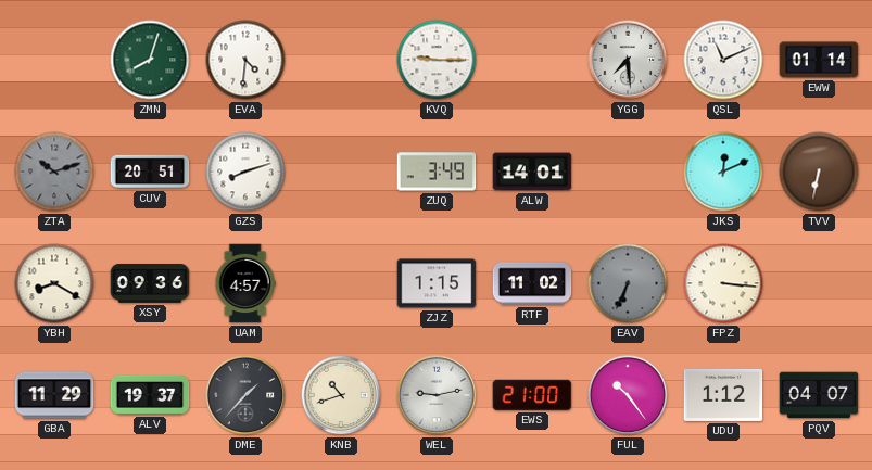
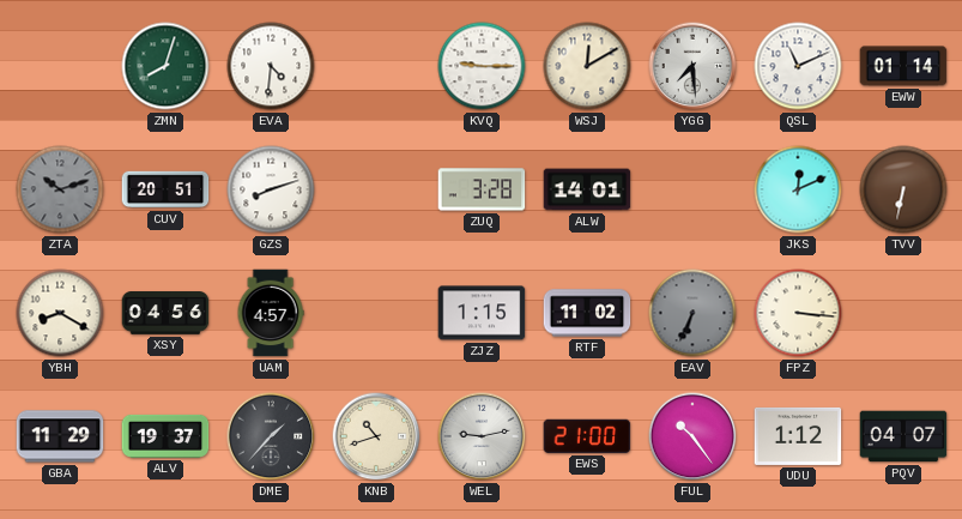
WSJ: none -> 12:10
ZUQ: 3:49 -> 3:28
XSY: 09:36 -> 04:56
